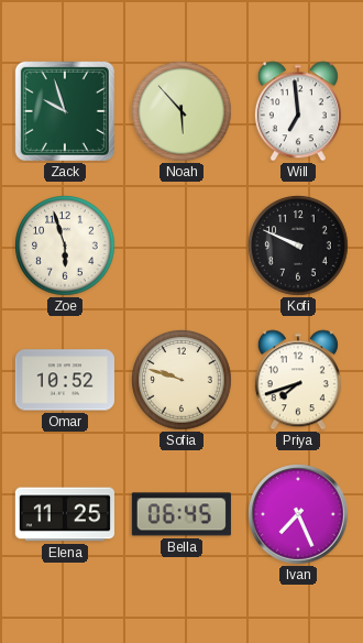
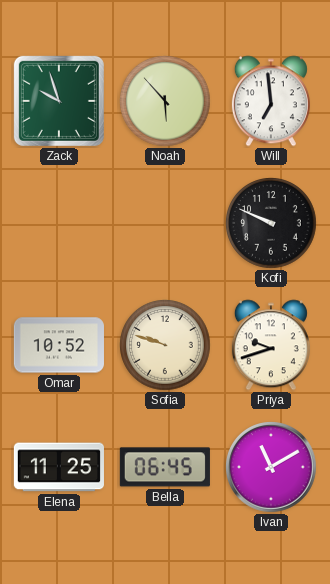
Zoe: 5:57 -> none
Priya: 7:42 -> 9:42
Ivan: 7:26 -> 11:10
